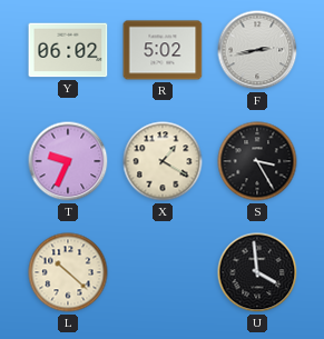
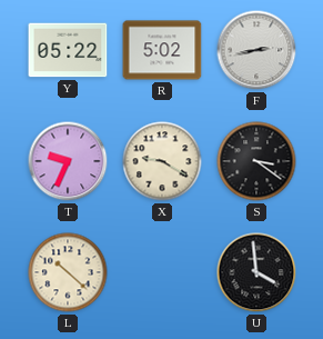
Y: 06:02 -> 05:22
X: 1:20 -> 9:20
S: 3:25 -> 3:21
